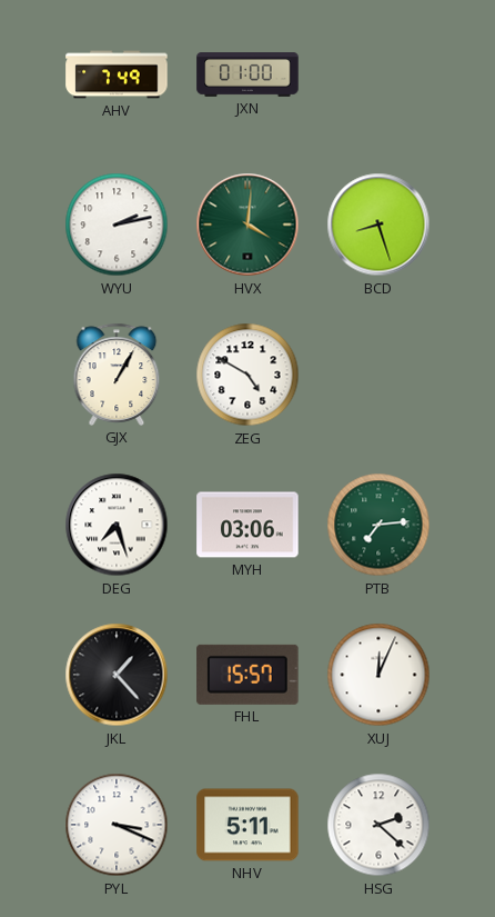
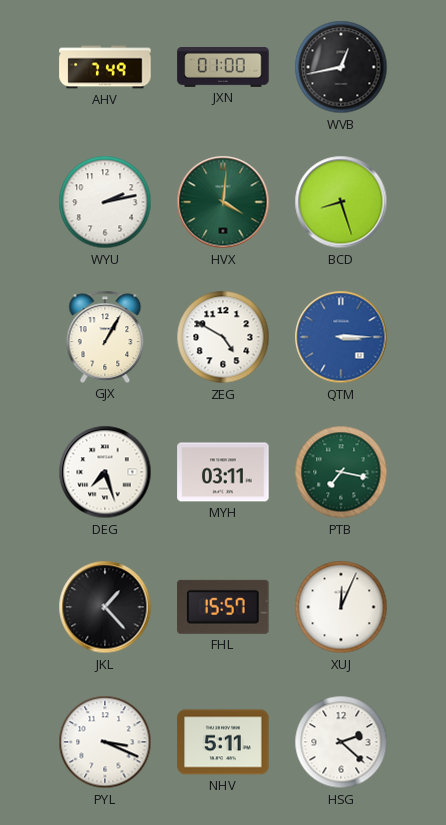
WVB: none -> 12:43
QTM: none -> 3:15
MYH: 03:06 -> 03:11
PTB: 7:14 -> 7:17
